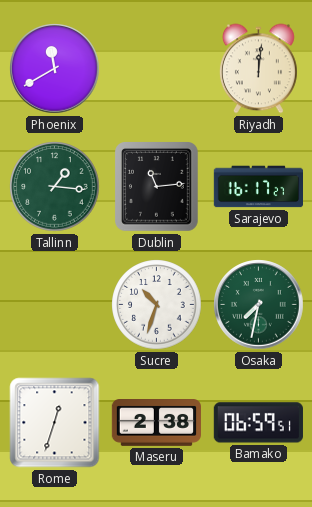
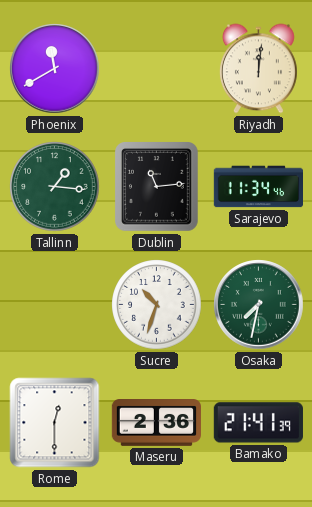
Sarajevo: 16:17 -> 11:34
Rome: 12:33 -> 12:30
Maseru: 2:38 -> 2:36
Bamako: 06:59 -> 21:41
